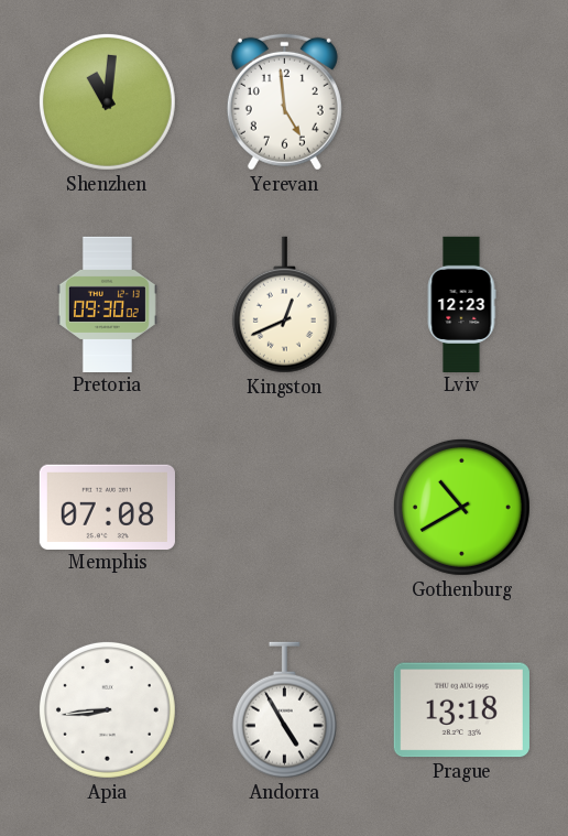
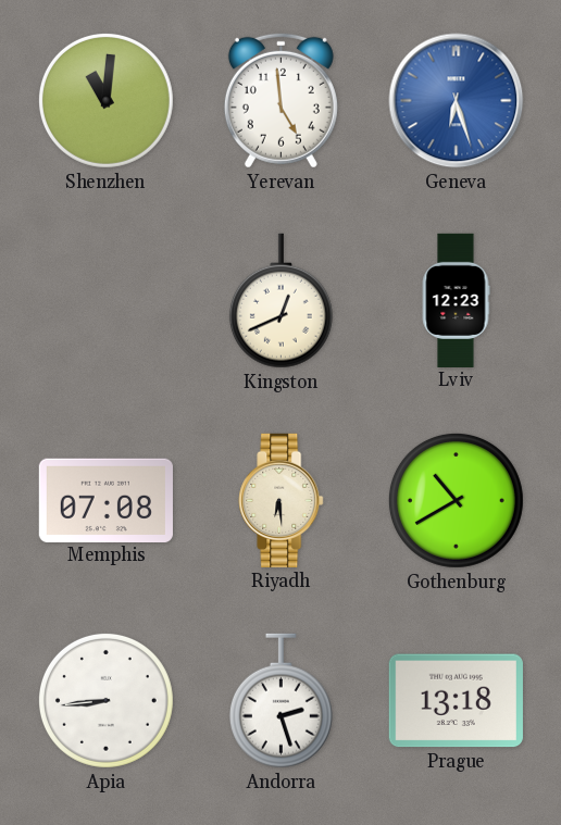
Geneva: none -> 6:27
Pretoria: 09:30 -> none
Riyadh: none -> 6:29
Andorra: 4:55 -> 2:27
